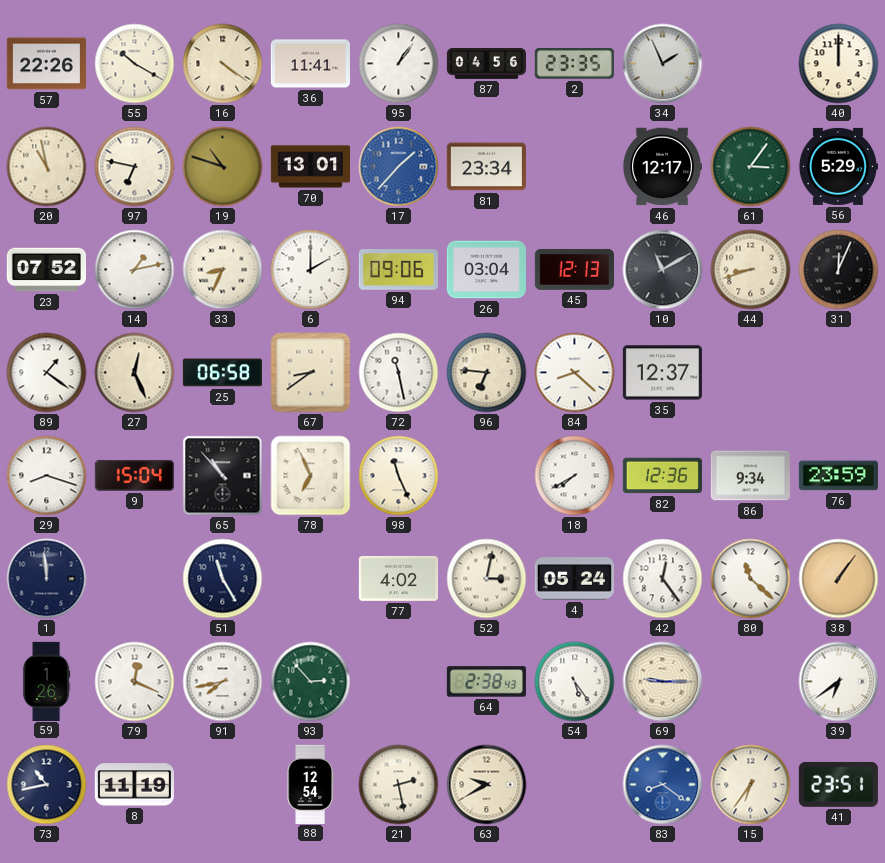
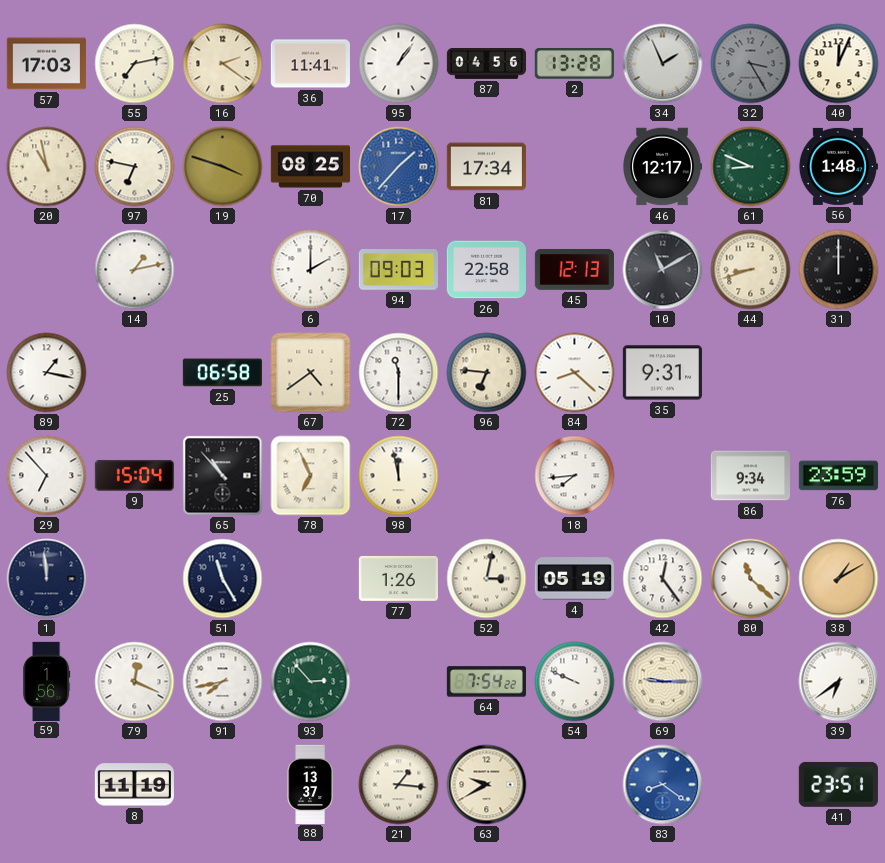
57: 22:26 -> 17:03
55: 10:20 -> 7:13
16: 4:21 -> 2:21
2: 23:35 -> 13:28
32: none -> 3:25
40: 12:00 -> 12:04
19: 10:48 -> 3:48
70: 13:01 -> 08:25
81: 23:34 -> 17:34
61: 3:06 -> 8:49
56: 5:29 -> 1:48
23: 07:52 -> none
33: 8:34 -> none
94: 09:06 -> 09:03
26: 03:04 -> 22:58
31: 12:04 -> 12:00
89: 1:21 -> 1:17
27: 12:26 -> none
67: 8:39 -> 4:39
72: 11:28 -> 11:30
35: 12:37 -> 9:31
29: 8:18 -> 6:53
98: 11:26 -> 11:58
18: 7:40 -> 7:44
82: 12:36 -> none
77: 4:02 -> 1:26
4: 05:24 -> 05:19
38: 1:06 -> 1:10
59: 1:26 -> 1:56
64: 2:38 -> 7:54
54: 5:24 -> 9:49
73: 10:43 -> none
88: 12:54 -> 13:37
21: 2:28 -> 1:16
15: 6:36 -> none
